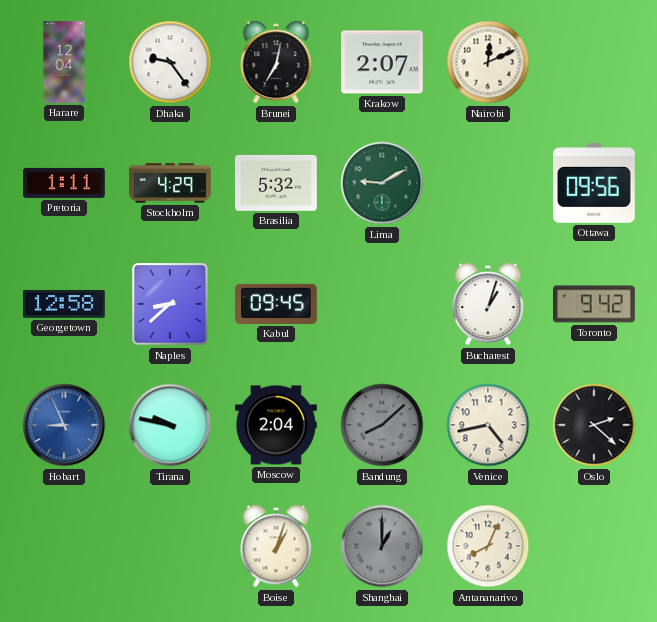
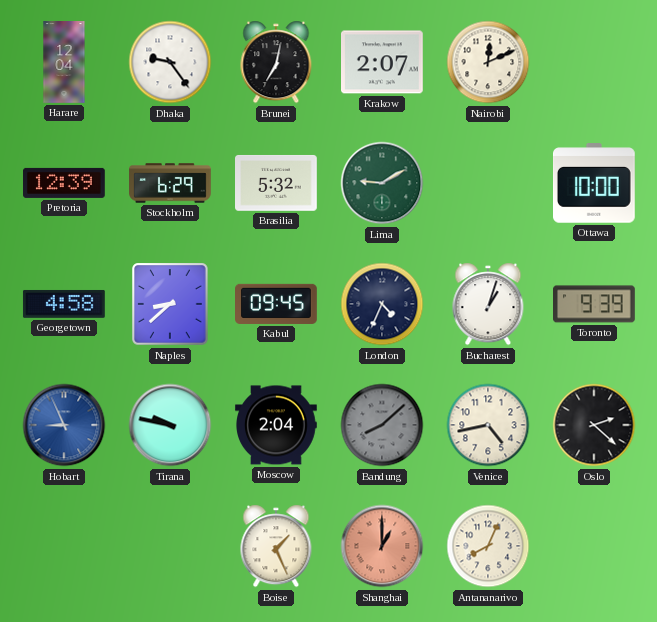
Pretoria: 1:11 -> 12:39
Stockholm: 4:29 -> 6:29
Ottawa: 09:56 -> 10:00
Georgetown: 12:58 -> 4:58
London: none -> 4:34
Toronto: 9:42 -> 9:39
Boise: 1:03 -> 1:26
Shanghai dial: grey -> salmon
